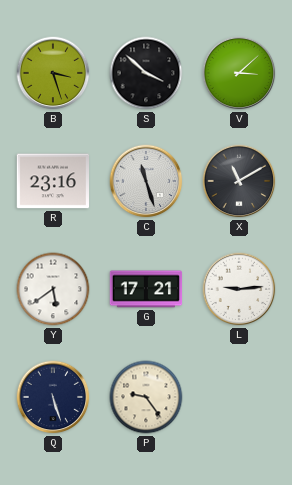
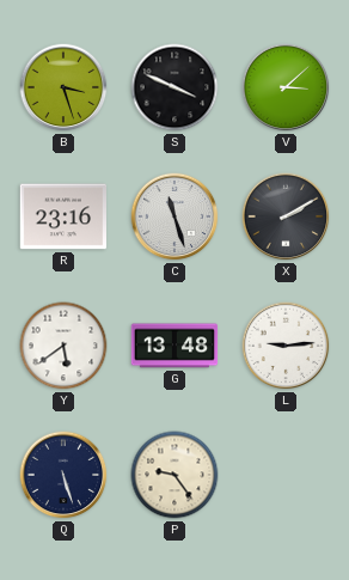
S: 3:52 -> 3:49
X: 11:10 -> 2:10
G: 17:21 -> 13:48
